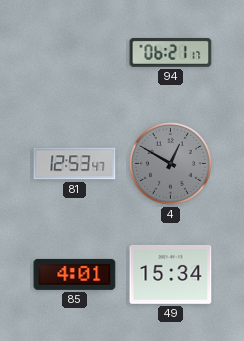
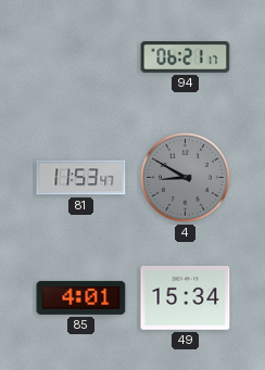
81: 12:53 -> 11:53
4: 12:50 -> 8:50
